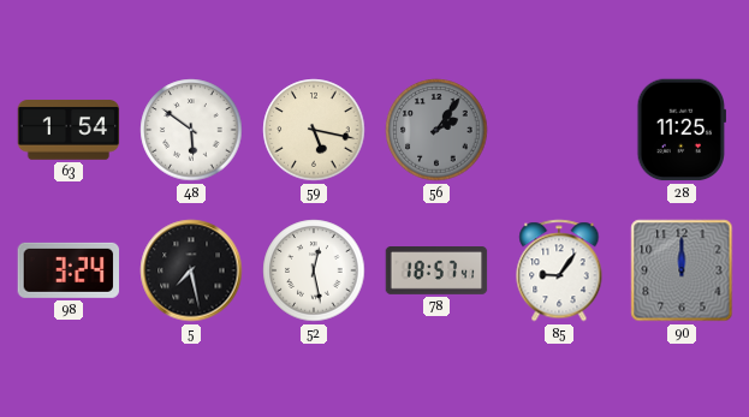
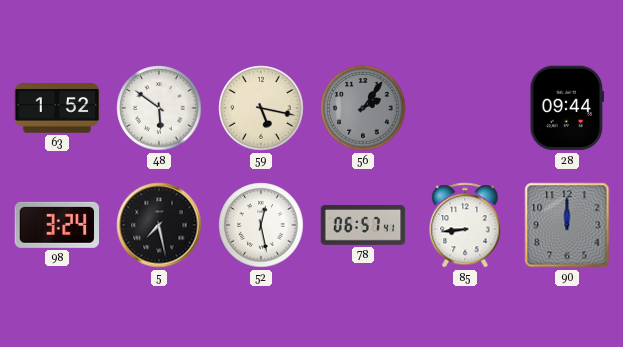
63: 1:54 -> 1:52
28: 11:25 -> 09:44
78: 18:57 -> 06:57
85: 9:06 -> 8:44
